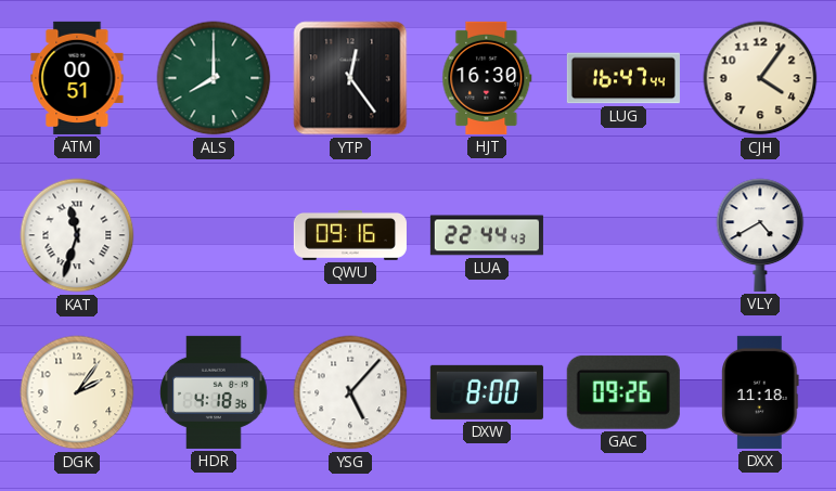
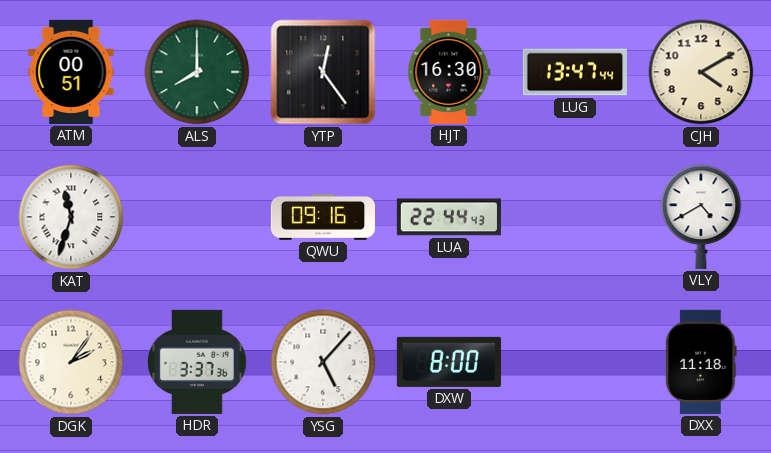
LUG: 16:47 -> 13:47
CJH: 4:06 -> 4:10
HDR: 4:18 -> 3:37
GAC: 09:26 -> none
